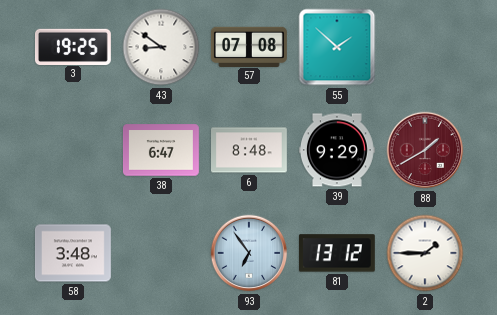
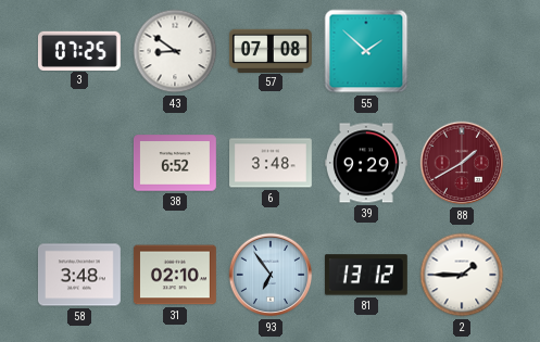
3: 19:25 -> 07:25
38: 6:47 -> 6:52
6: 8:48 -> 3:48
31: none -> 02:10
